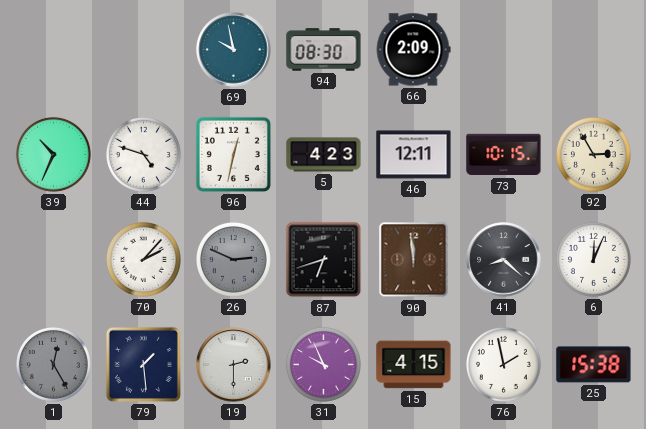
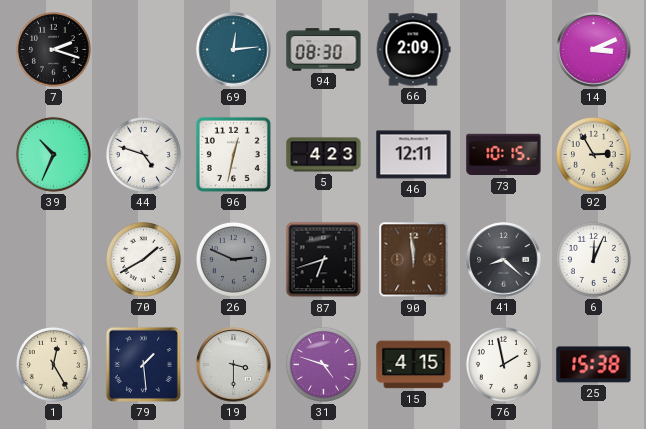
7: none -> 2:18
69: 9:58 -> 12:14
14: none -> 3:11
70: 2:07 -> 1:40
1 dial: grey -> cream
19: 2:30 -> 3:30
31: 9:56 -> 4:48
